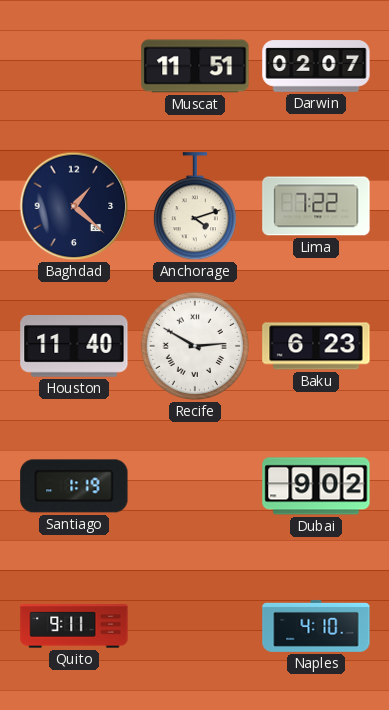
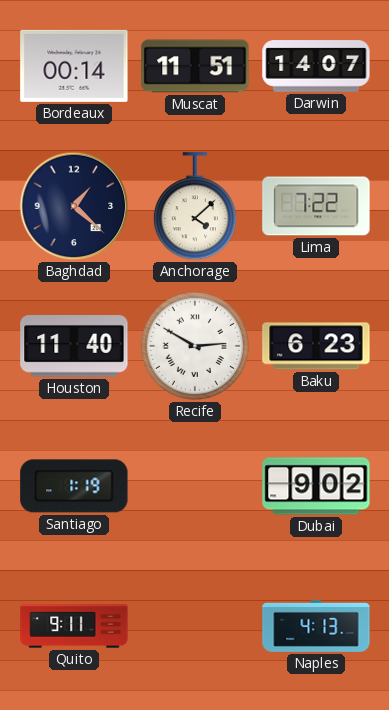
Bordeaux: none -> 00:14
Darwin: 02:07 -> 14:07
Anchorage: 4:12 -> 4:08
Naples: 4:10 -> 4:13
